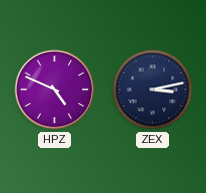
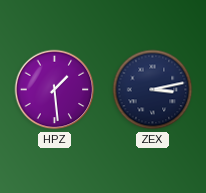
HPZ: 4:49 -> 1:29
